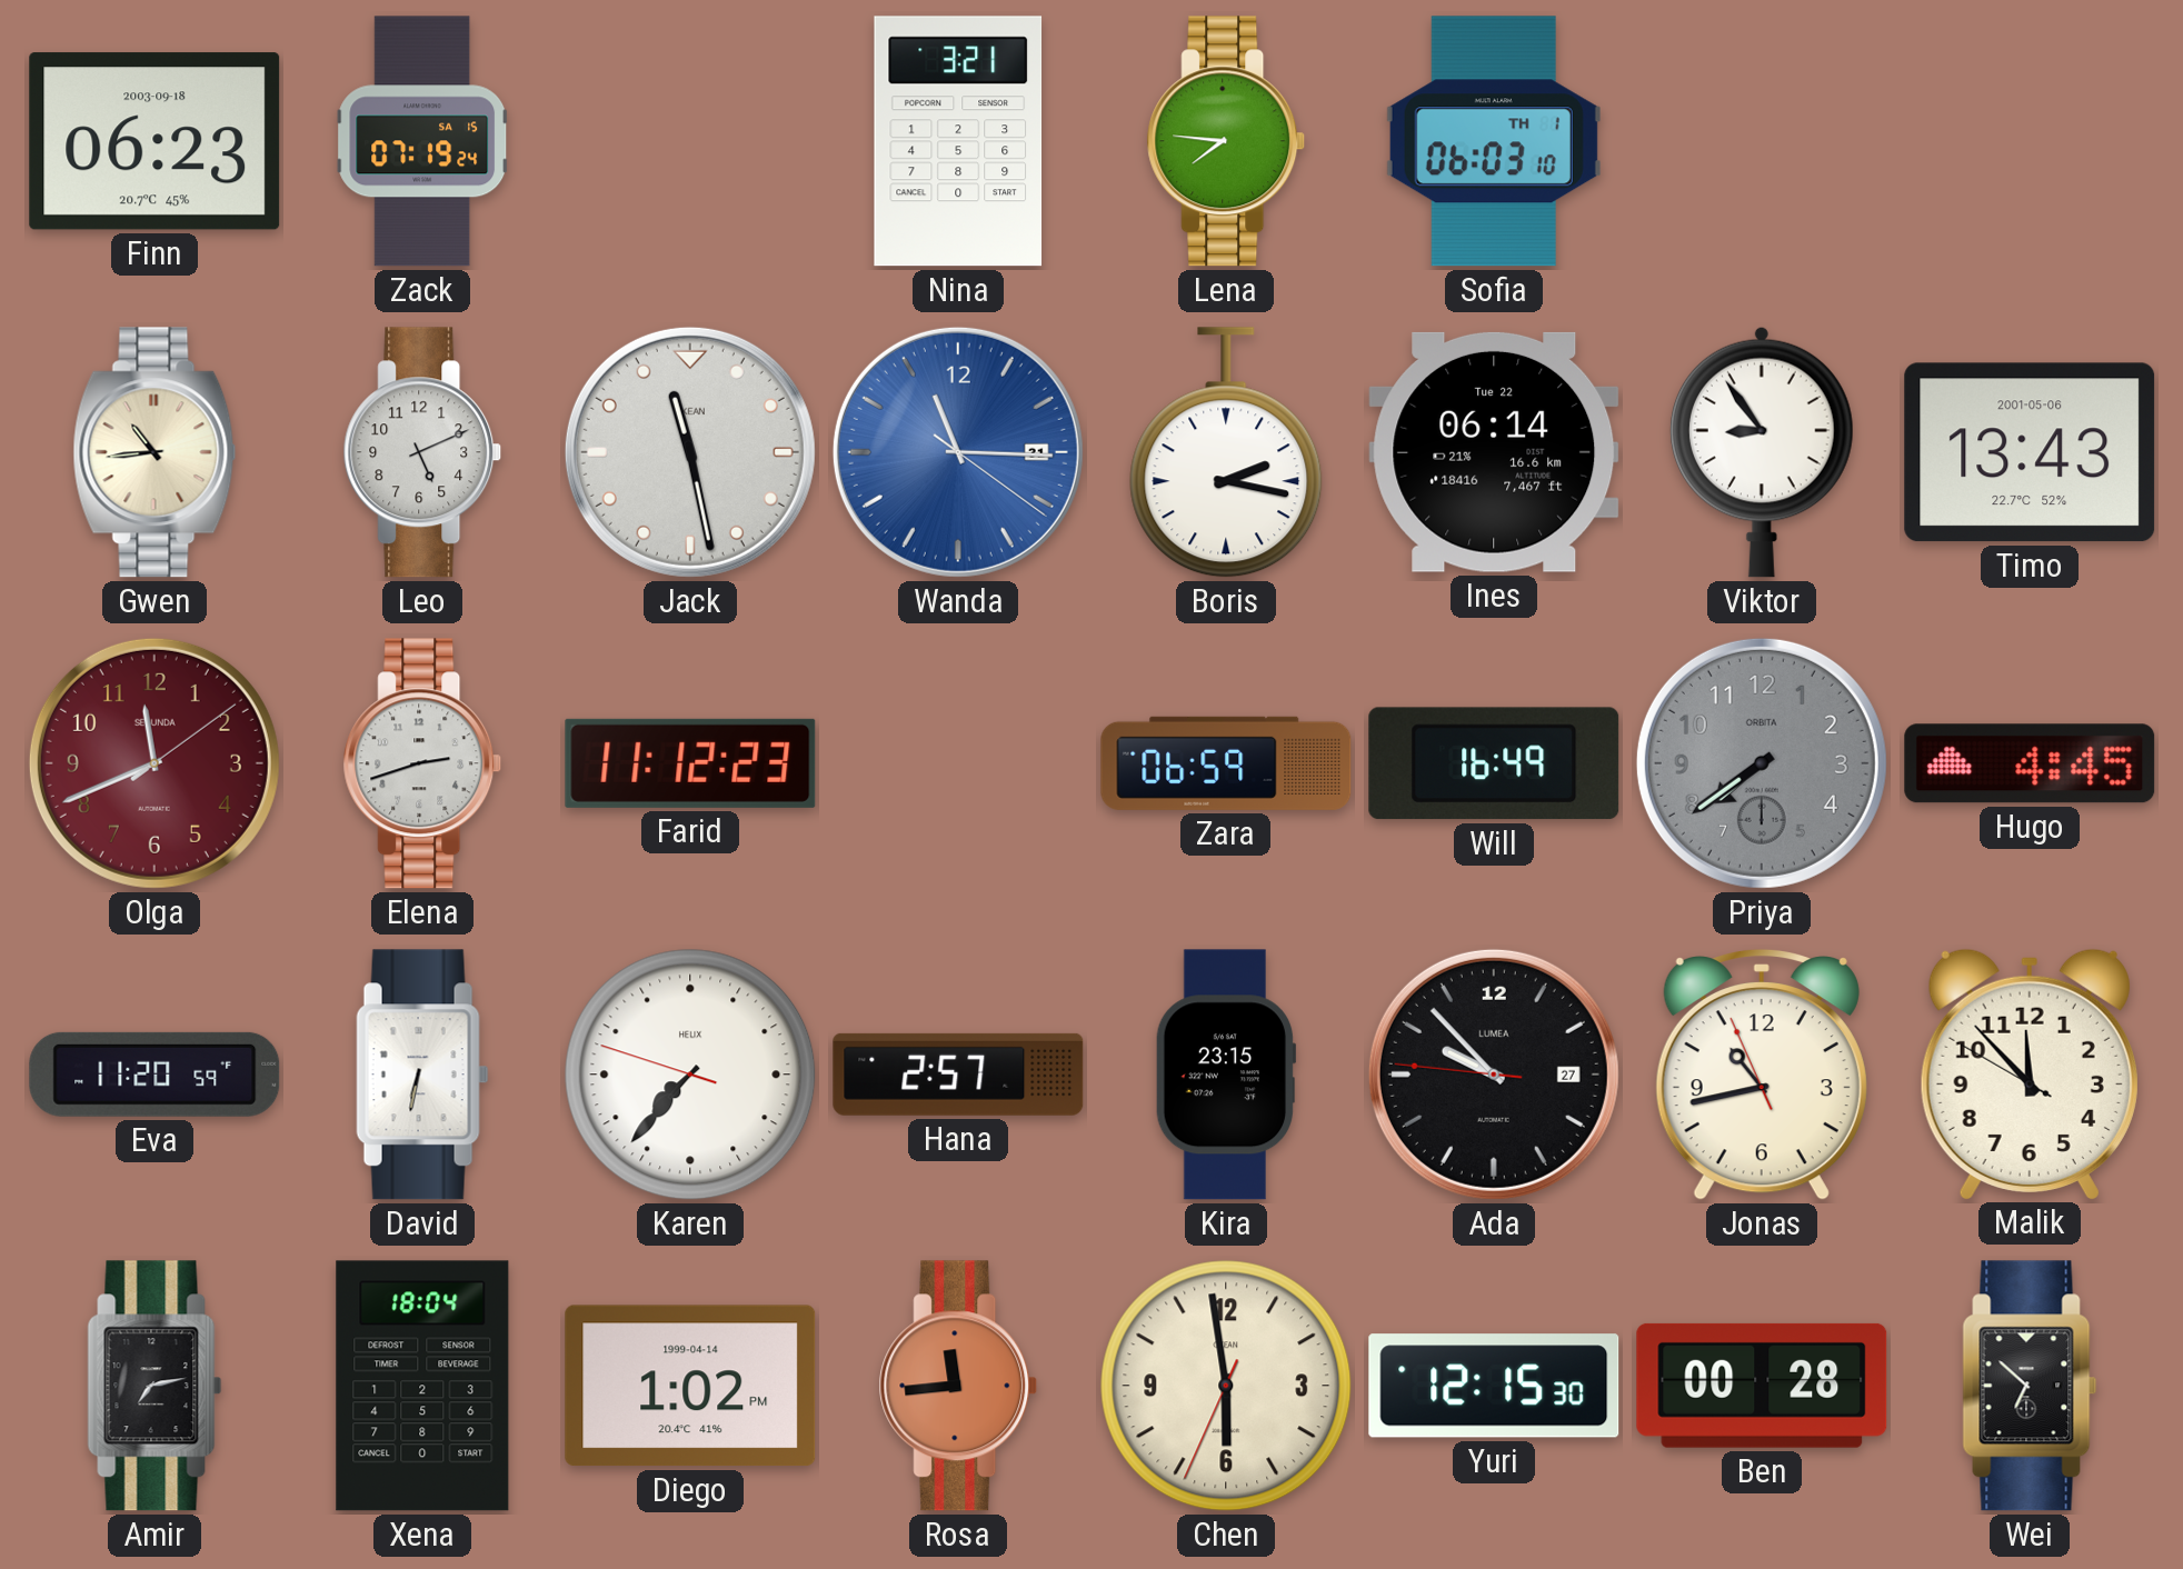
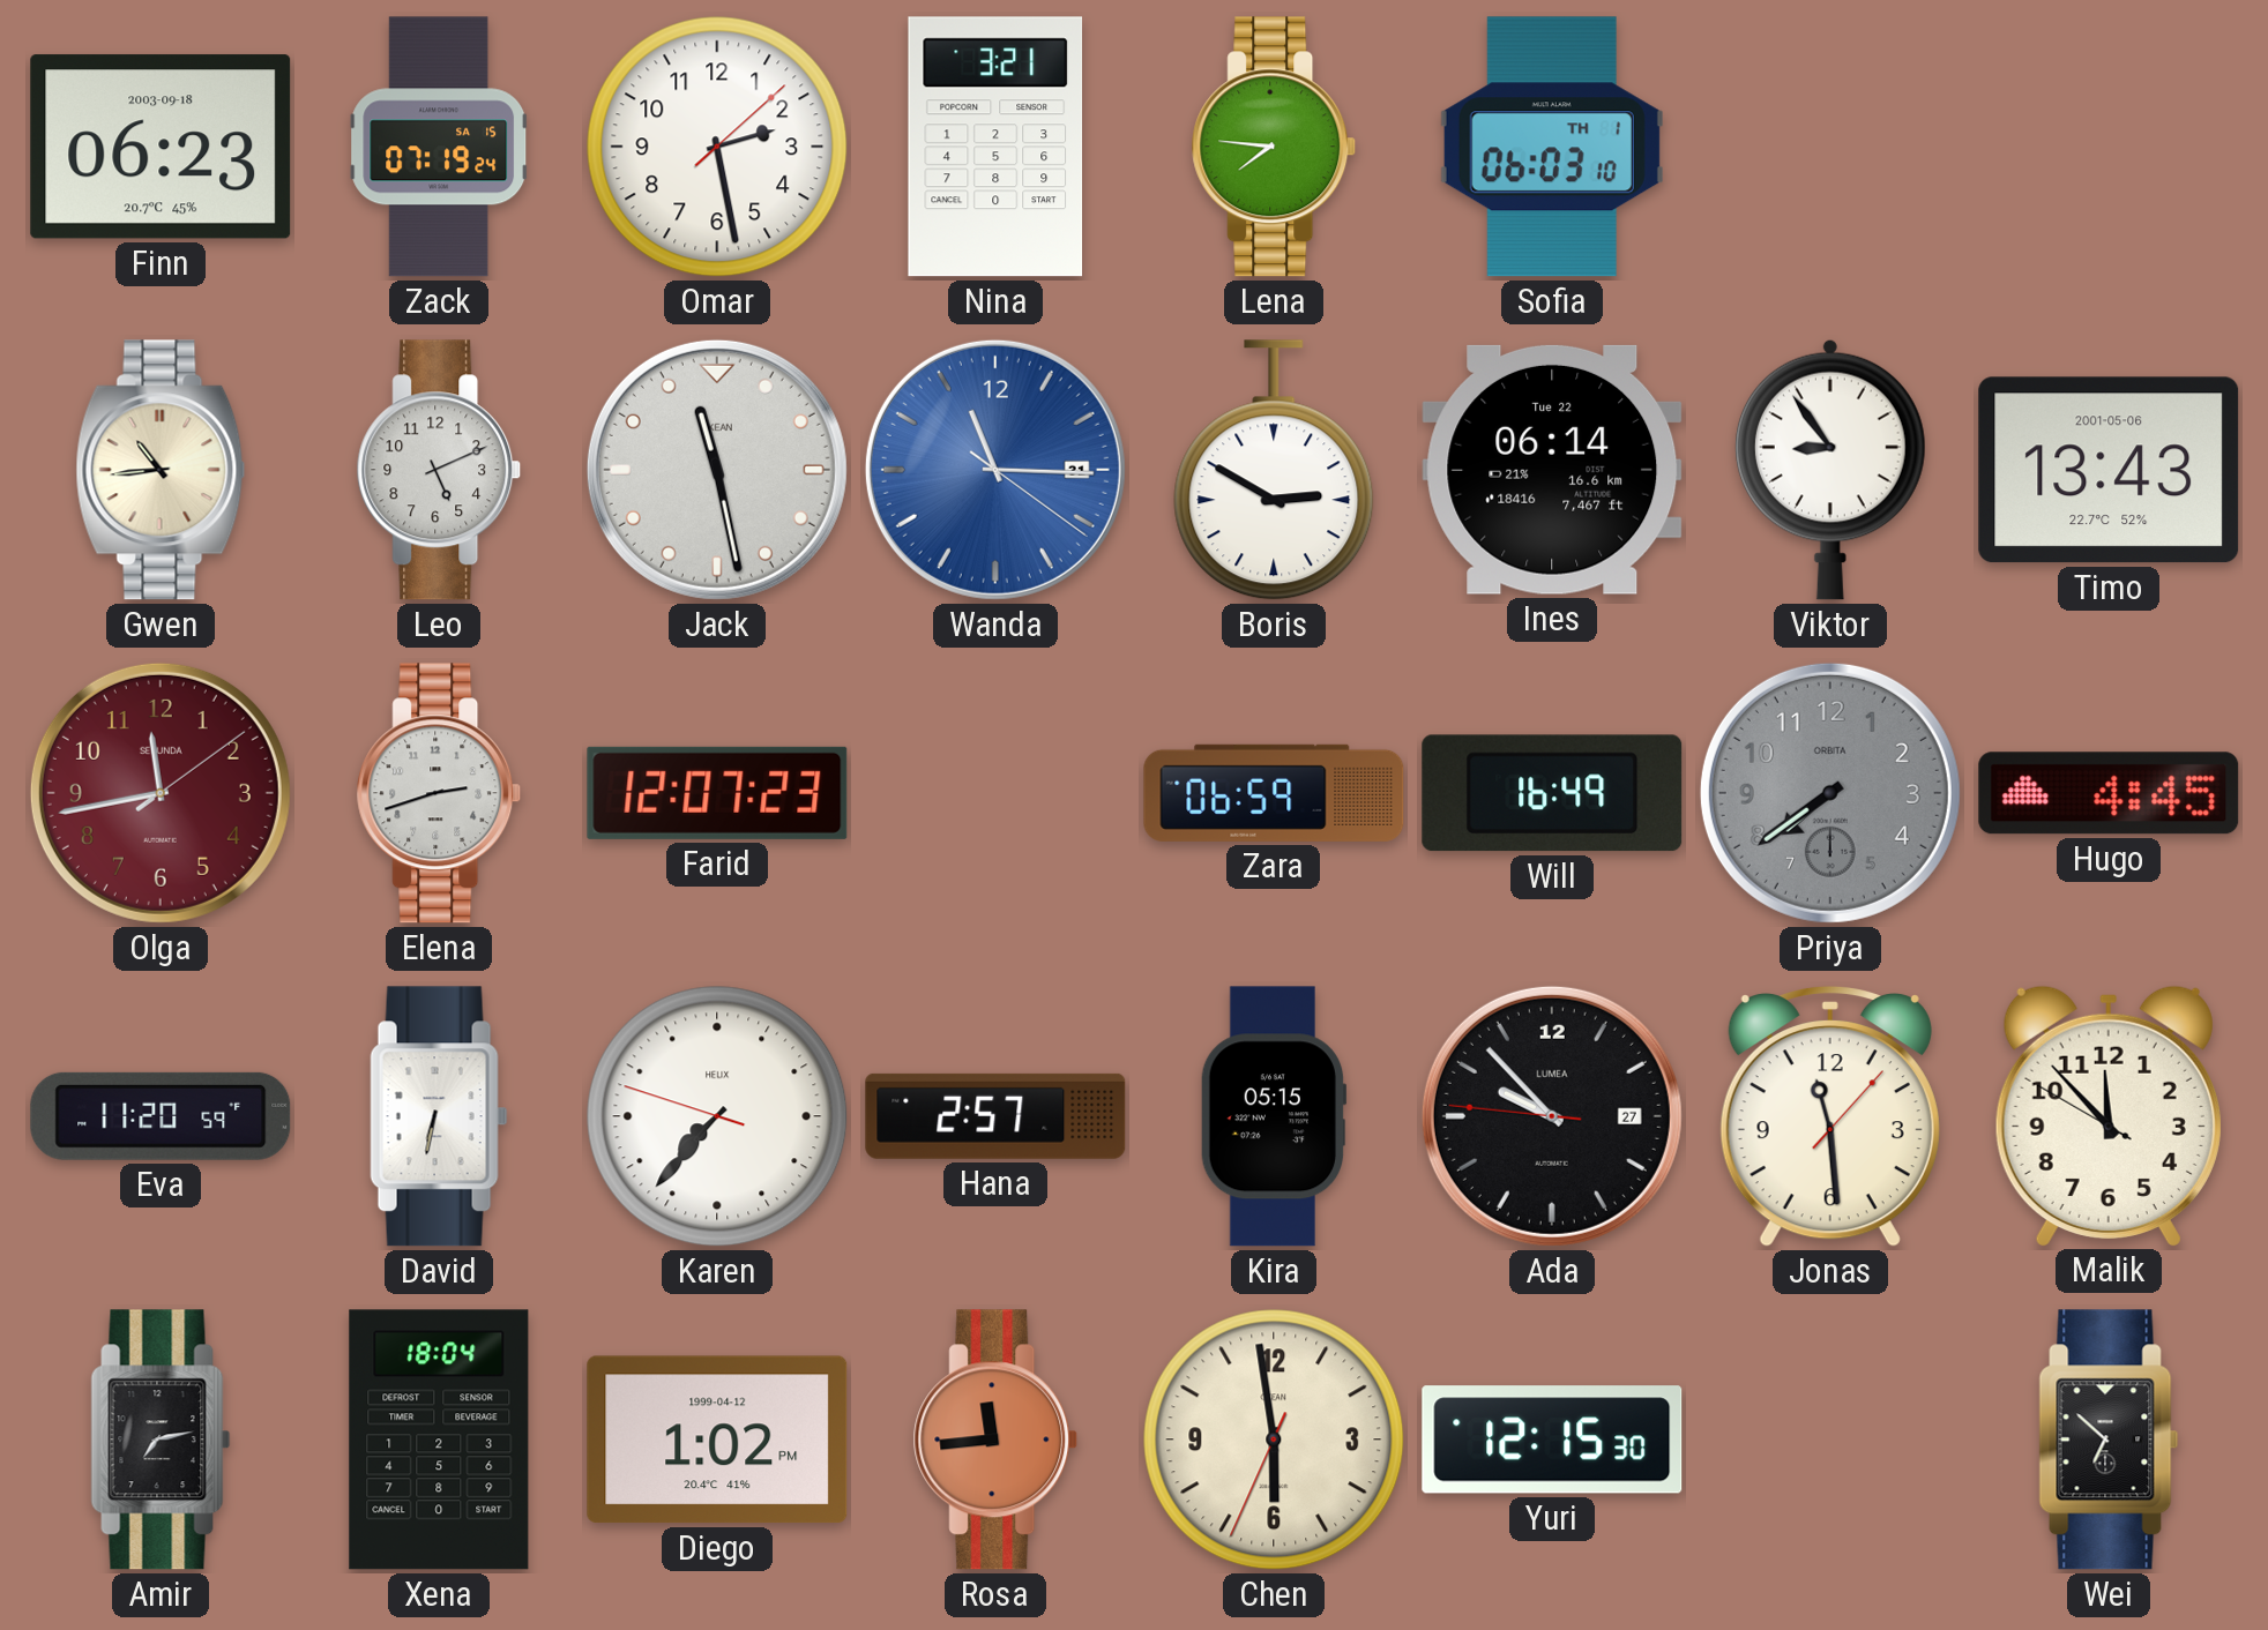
Omar: none -> 2:28
Boris: 2:17 -> 2:50
Olga: 11:41 -> 11:43
Farid: 11:12 -> 12:07
Kira: 23:15 -> 05:15
Jonas: 10:42 -> 11:29
Diego date: 1999-04-14 -> 1999-04-12
Ben: 00:28 -> none
